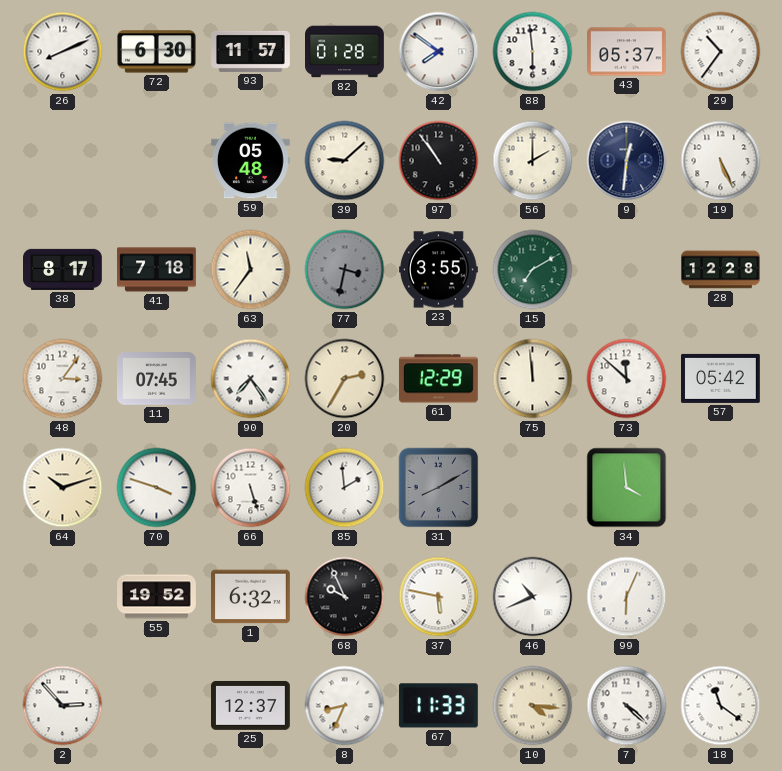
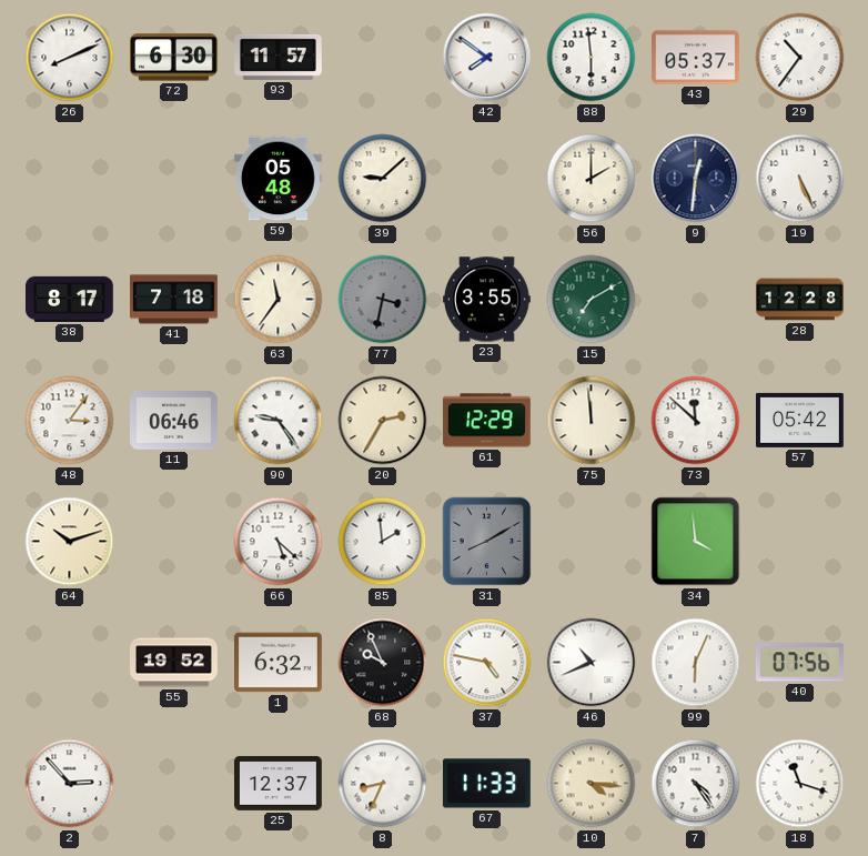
82: 01:28 -> none
97: 10:54 -> none
11: 07:45 -> 06:46
90: 7:24 -> 9:24
70: 3:48 -> none
66: 5:27 -> 5:22
37: 5:47 -> 4:47
40: none -> 07:56
7: 4:22 -> 4:24
18: 11:21 -> 11:18
